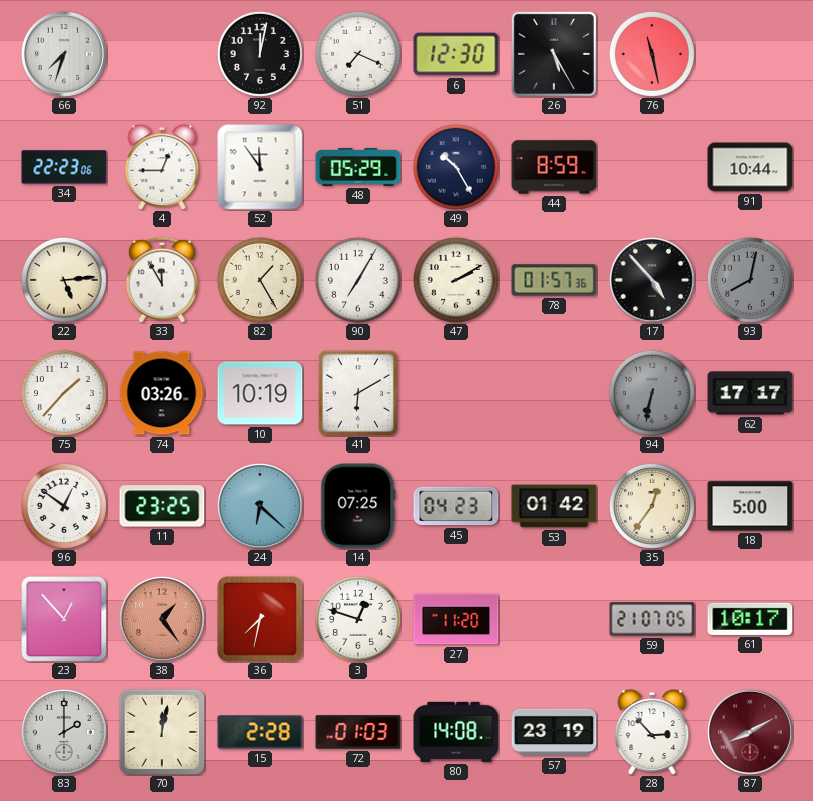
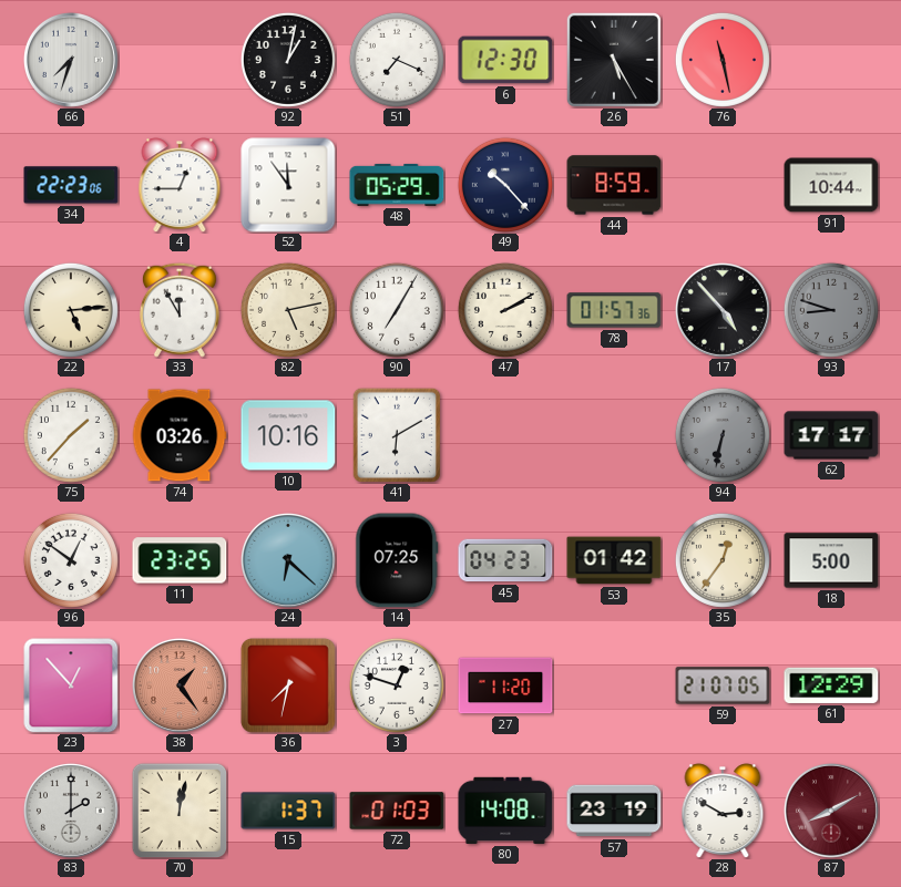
92: 12:02 -> 1:02
49: 10:25 -> 10:23
82: 1:25 -> 5:13
93: 8:02 -> 8:48
10: 10:19 -> 10:16
61: 10:17 -> 12:29
15: 2:28 -> 1:37
28: 2:53 -> 2:50
